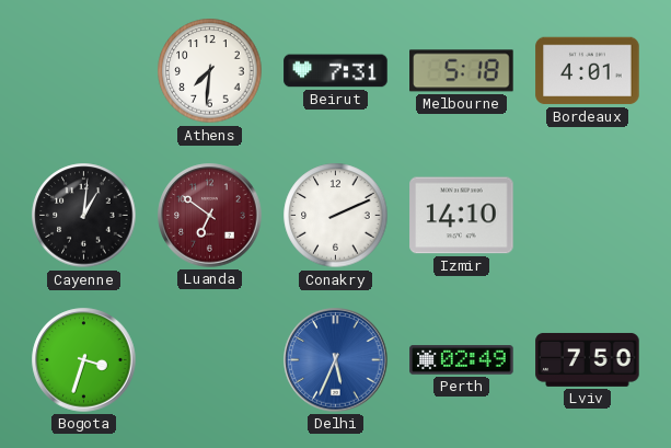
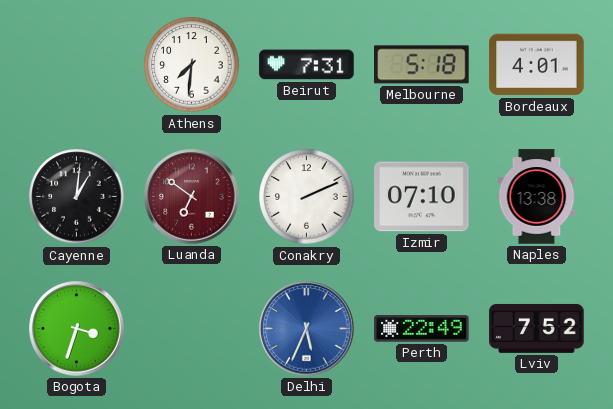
Izmir: 14:10 -> 07:10
Naples: none -> 13:38
Perth: 02:49 -> 22:49
Lviv: 7:50 -> 7:52
